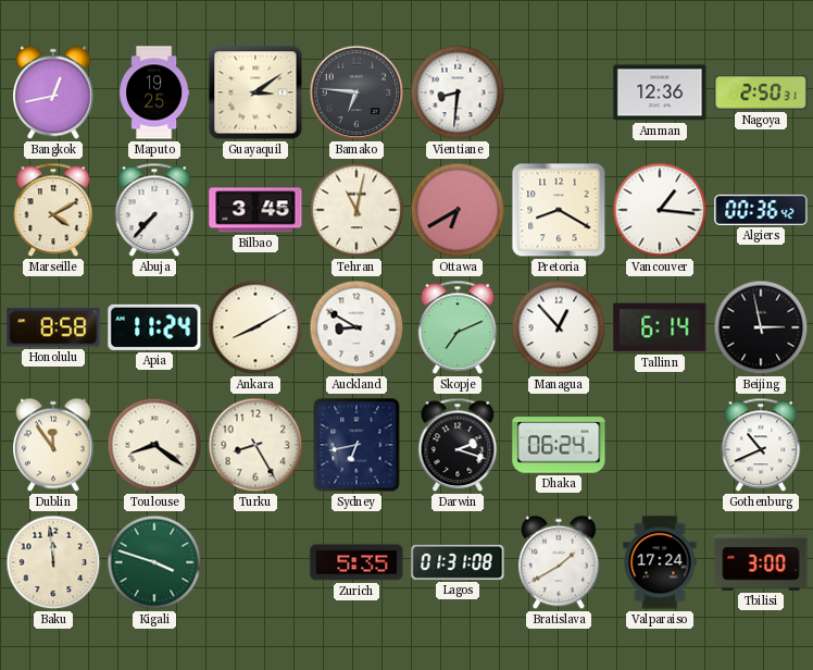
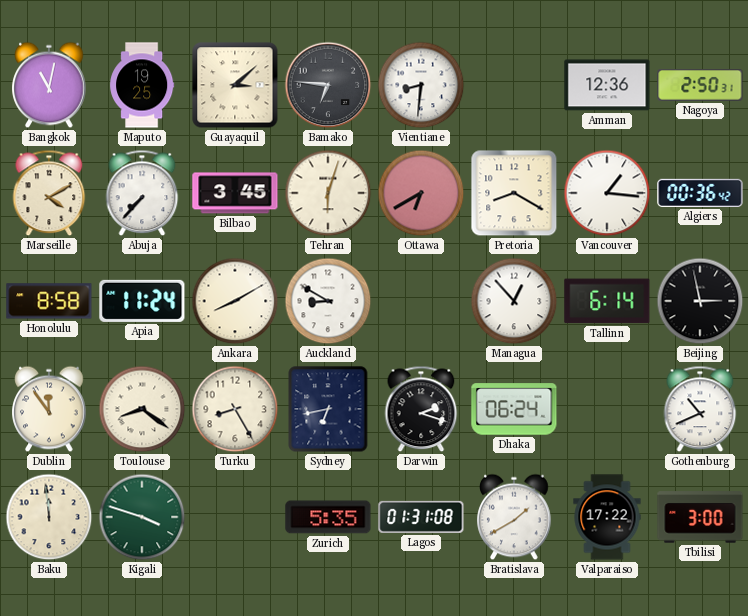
Bangkok: 12:43 -> 11:02
Guayaquil: 3:09 -> 3:08
Tehran: 11:02 -> 6:03
Skopje: 7:11 -> none
Valparaiso: 17:24 -> 17:22
